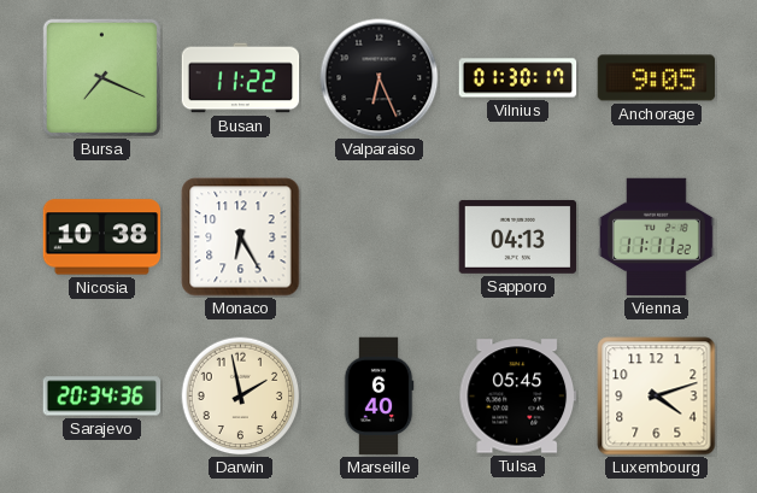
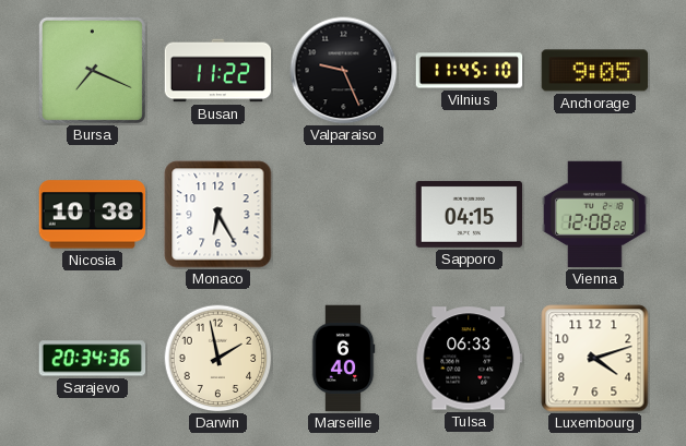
Valparaiso: 6:26 -> 9:26
Vilnius: 01:30 -> 11:45
Sapporo: 04:13 -> 04:15
Vienna: 11:11 -> 12:08
Tulsa: 05:45 -> 06:33
